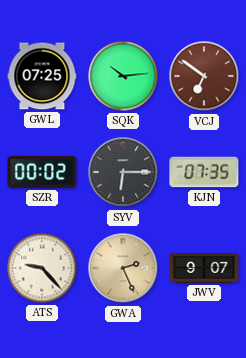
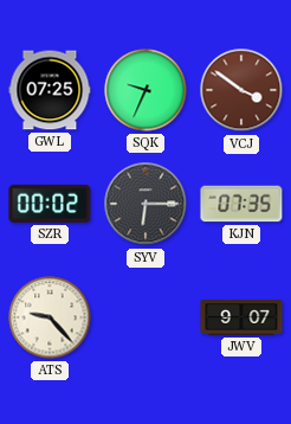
SQK: 10:14 -> 9:34
VCJ: 6:51 -> 3:51
GWA: 2:26 -> none
